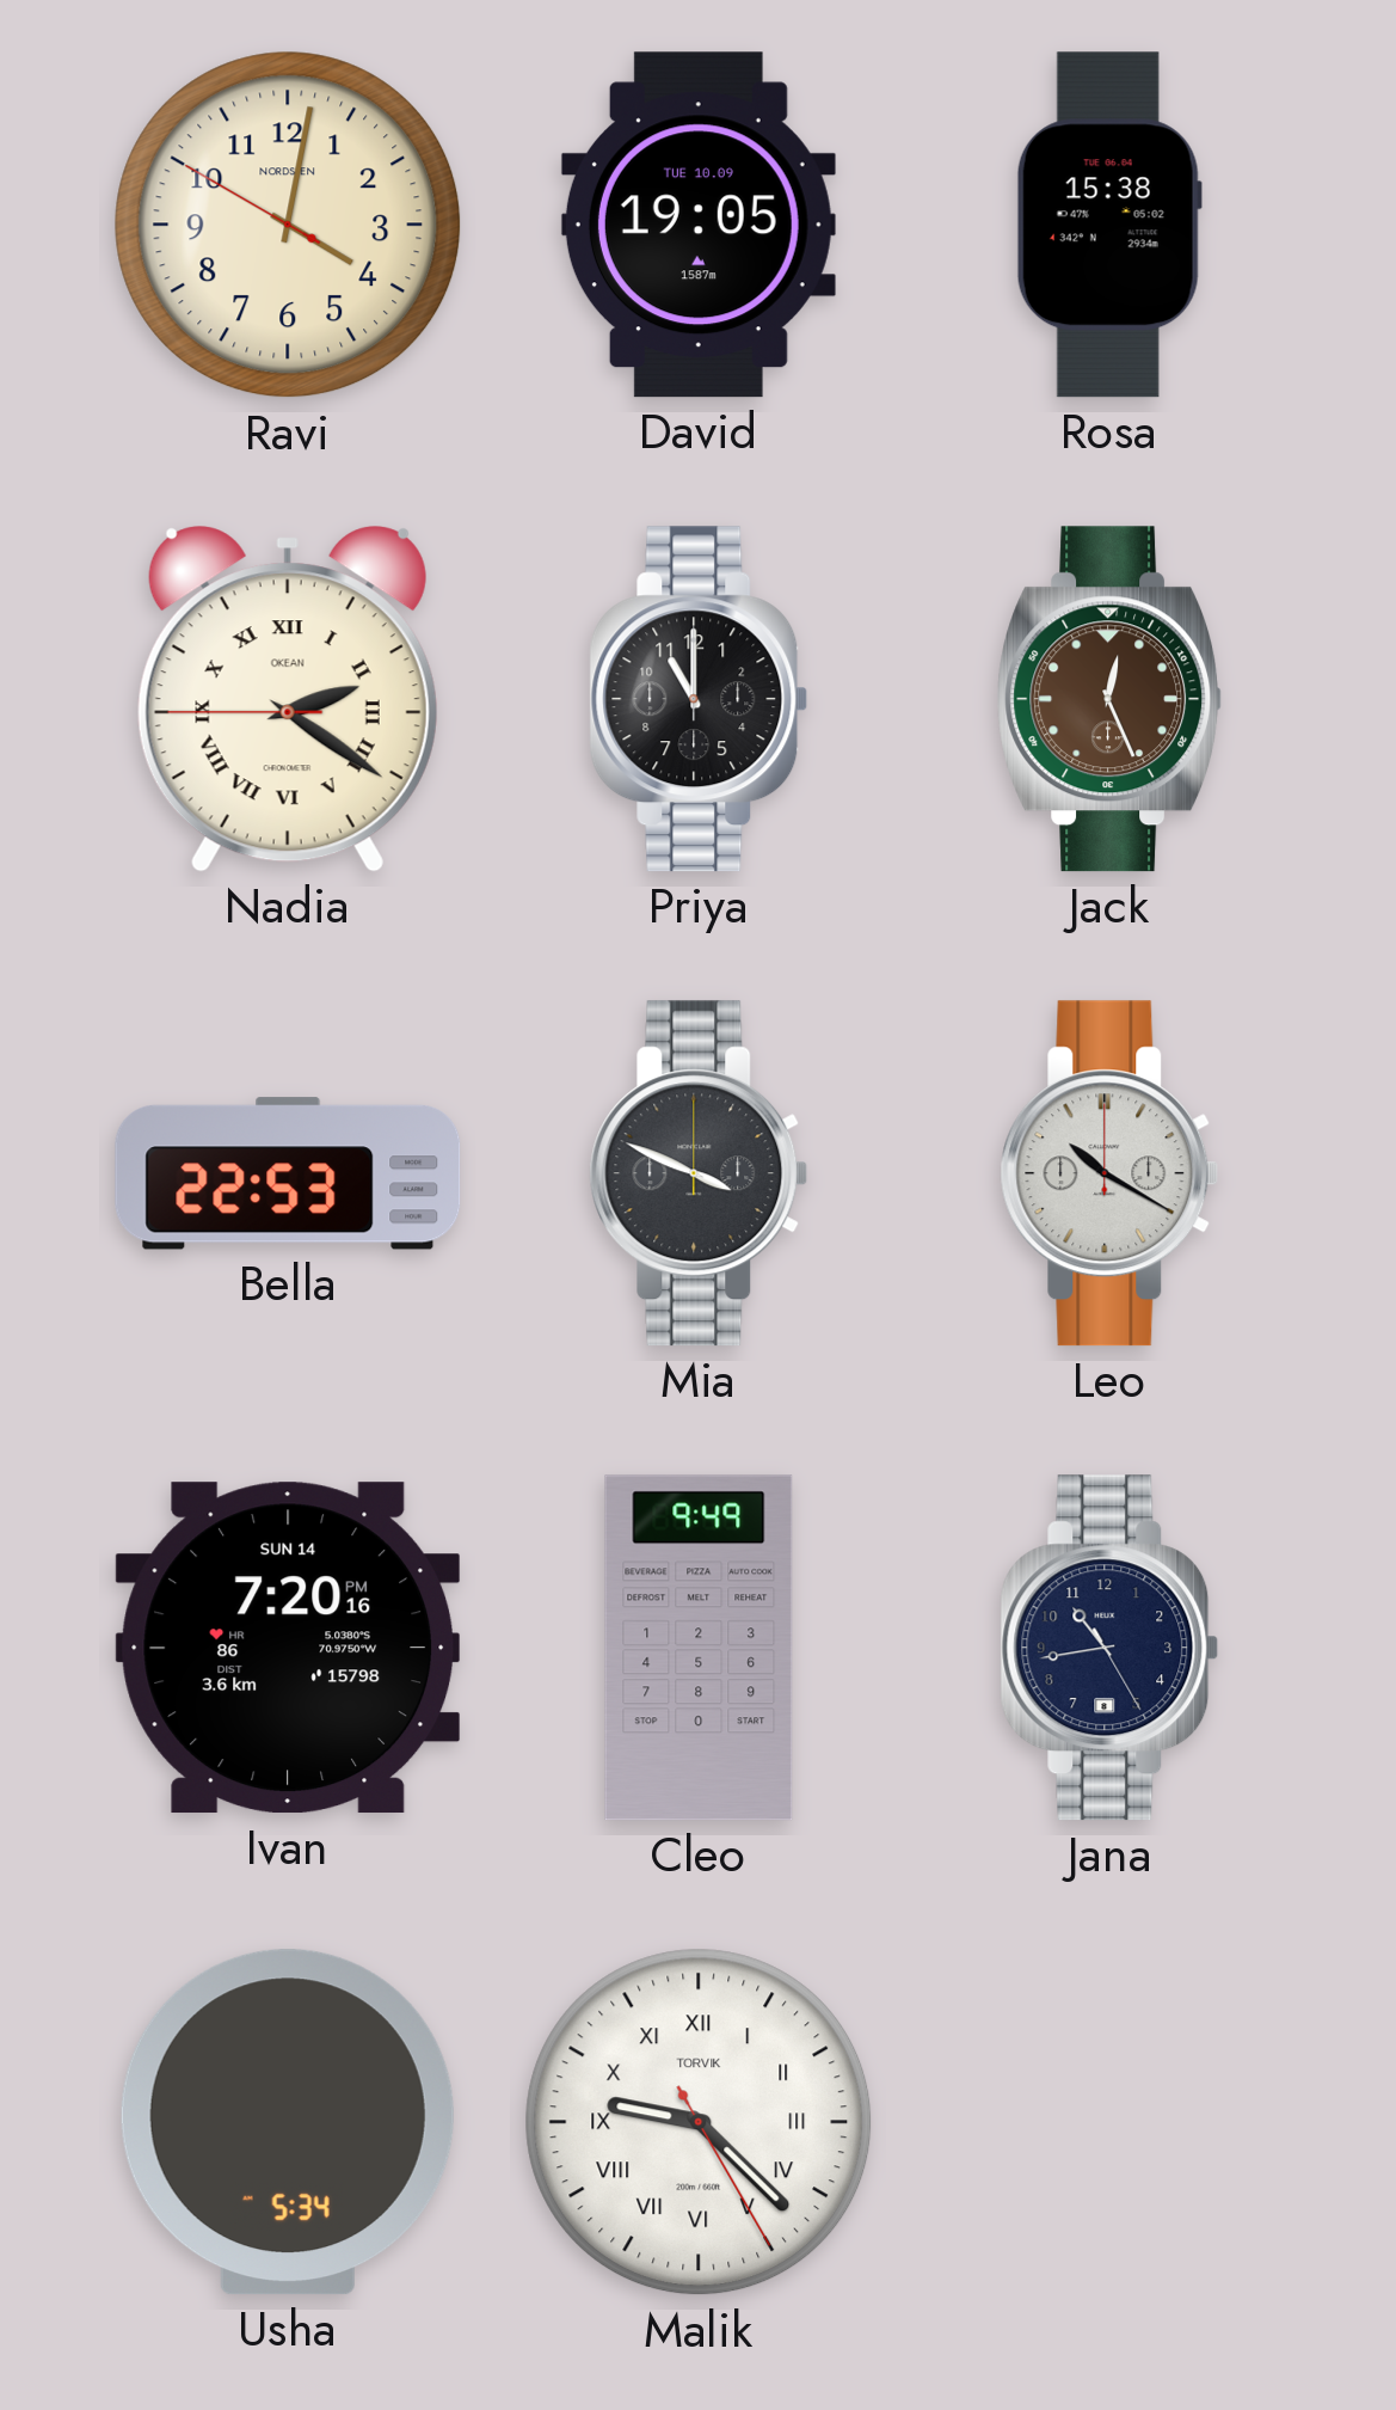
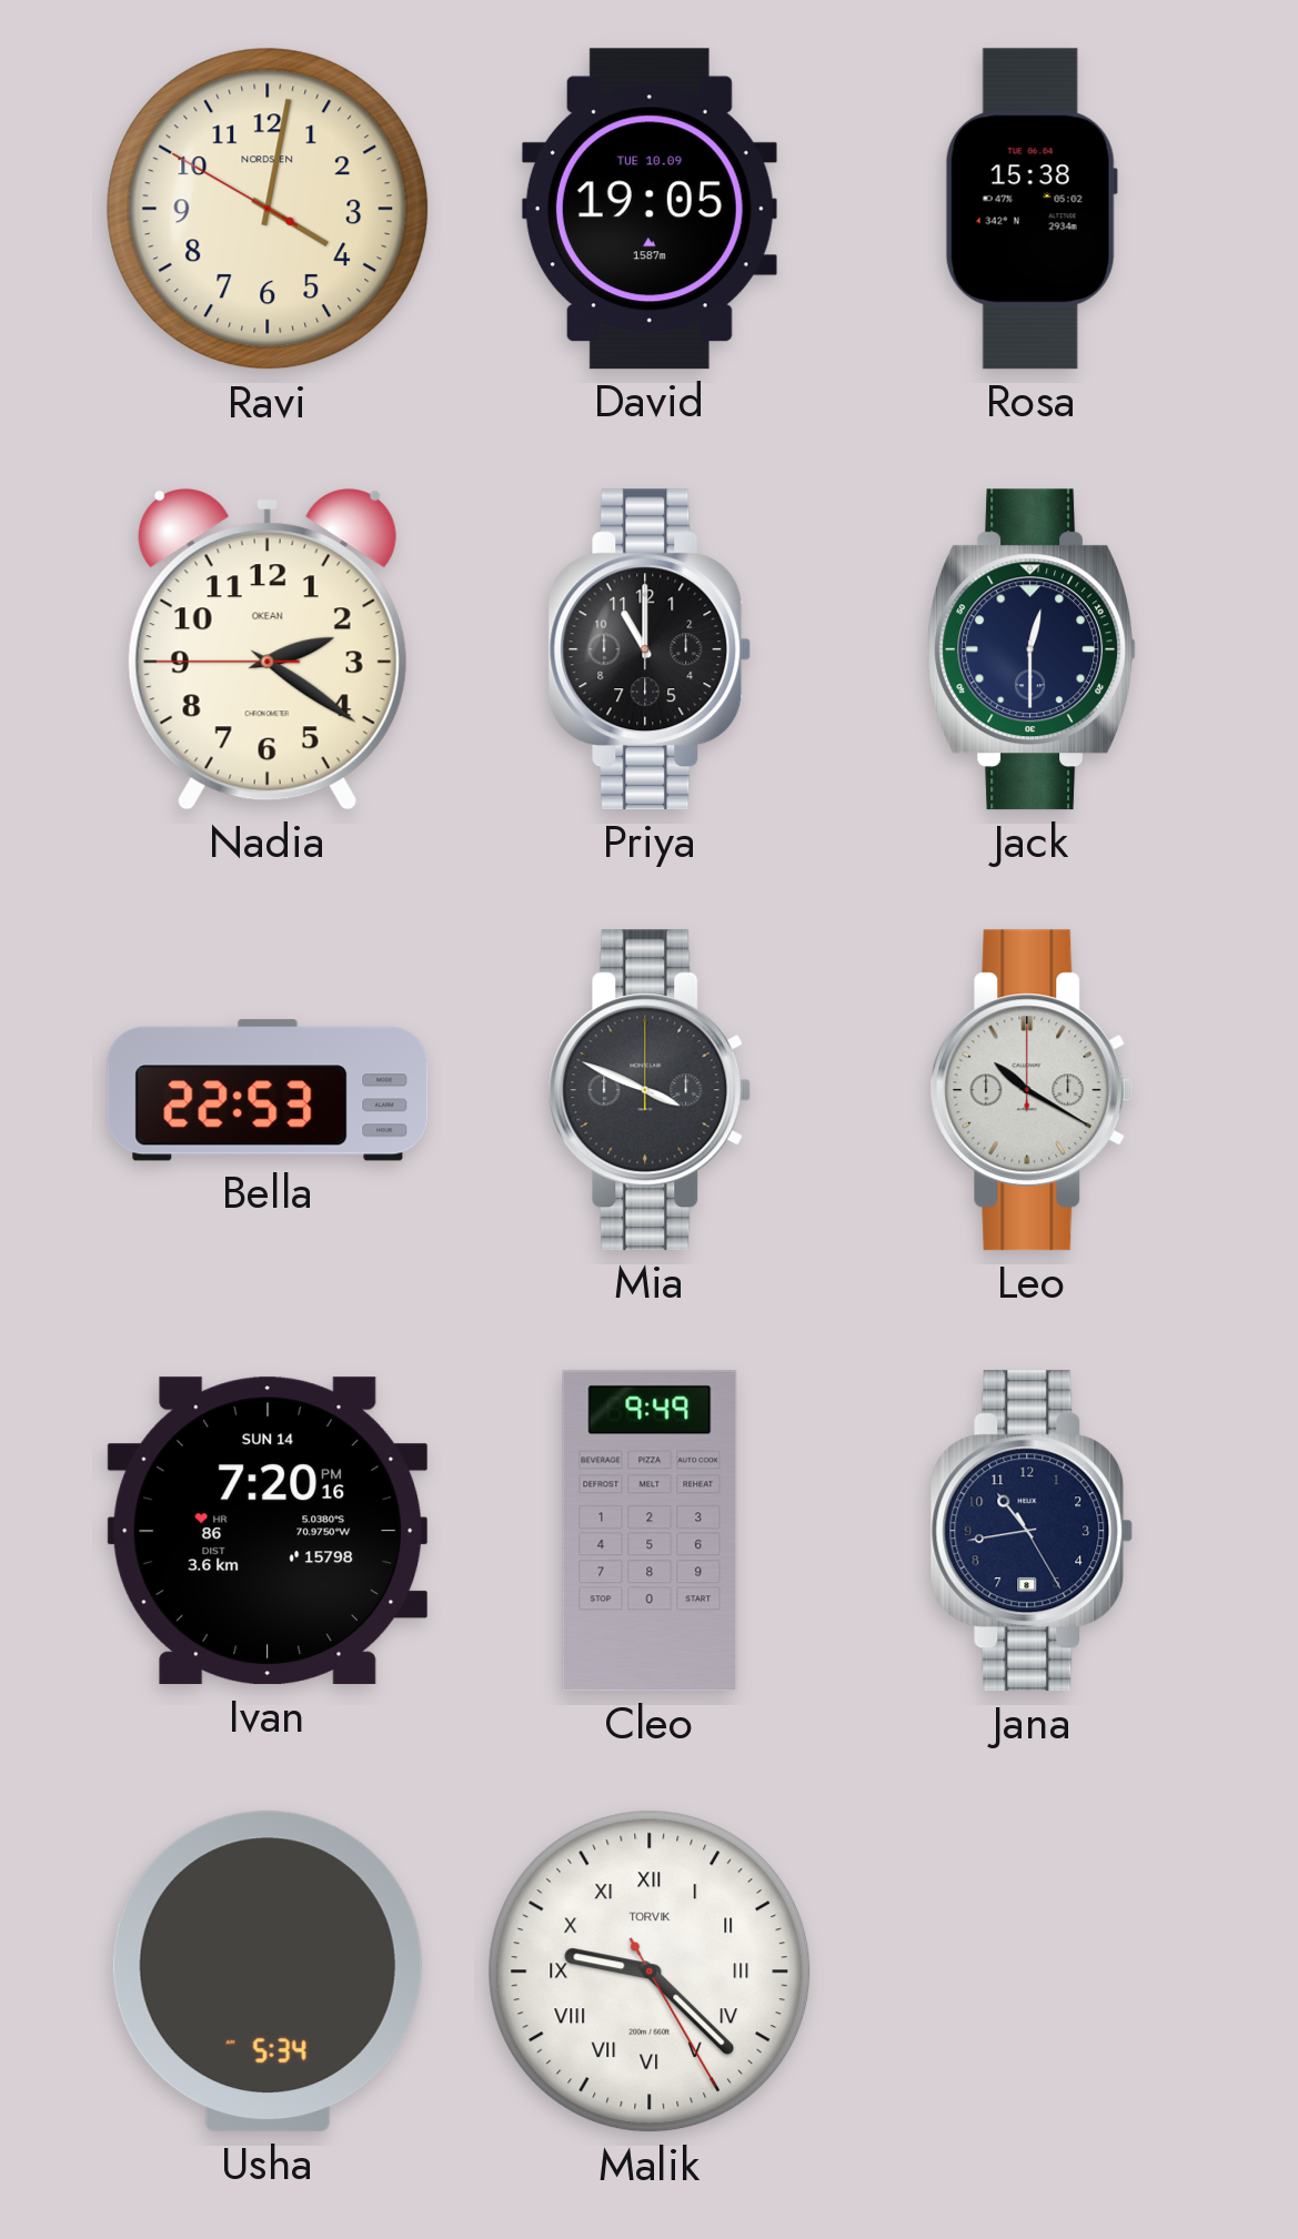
Nadia numerals: Roman -> Arabic
Jack: 12:26 -> 12:30
Jack dial: brown -> navy
